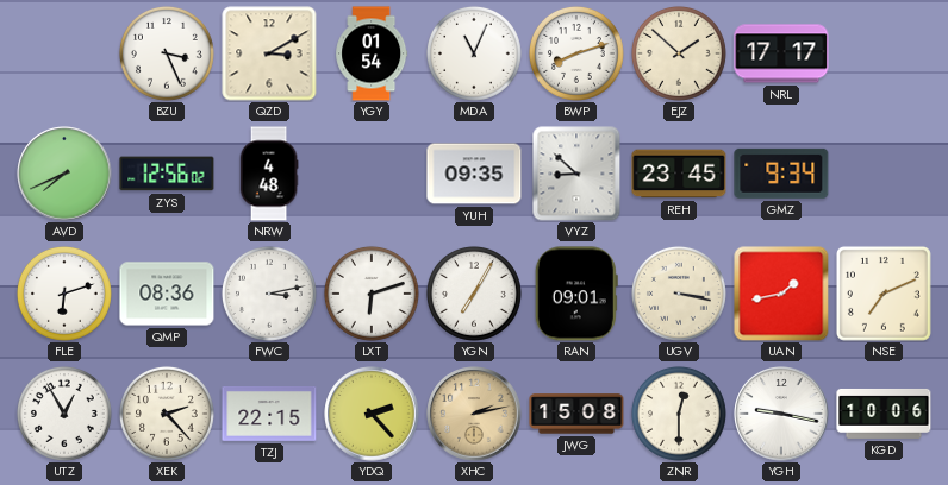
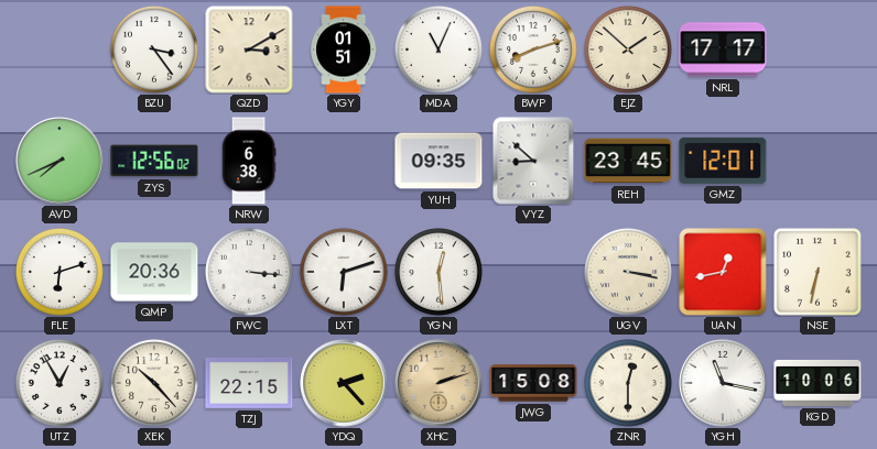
BZU: 3:26 -> 3:24
YGY: 01:54 -> 01:51
NRW: 4:48 -> 6:38
GMZ: 9:34 -> 12:01
QMP: 08:36 -> 20:36
FWC: 3:13 -> 3:16
YGN: 7:05 -> 12:29
RAN: 09:01 -> none
UAN: 1:43 -> 12:43
NSE: 7:11 -> 6:32
XEK: 2:23 -> 10:23
XHC: 2:13 -> 2:12
YGH: 9:17 -> 11:17
